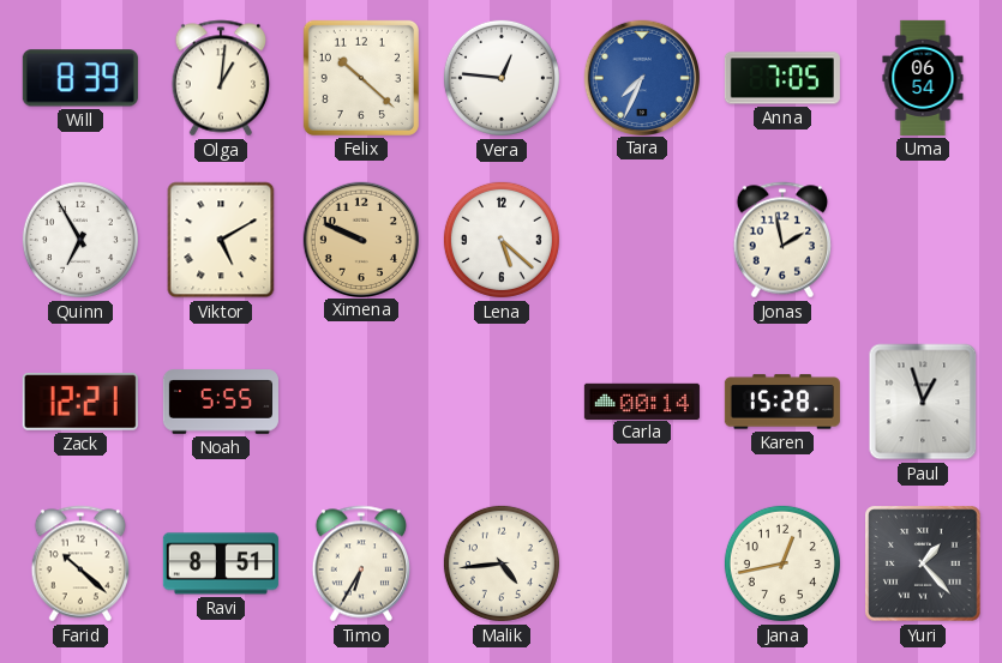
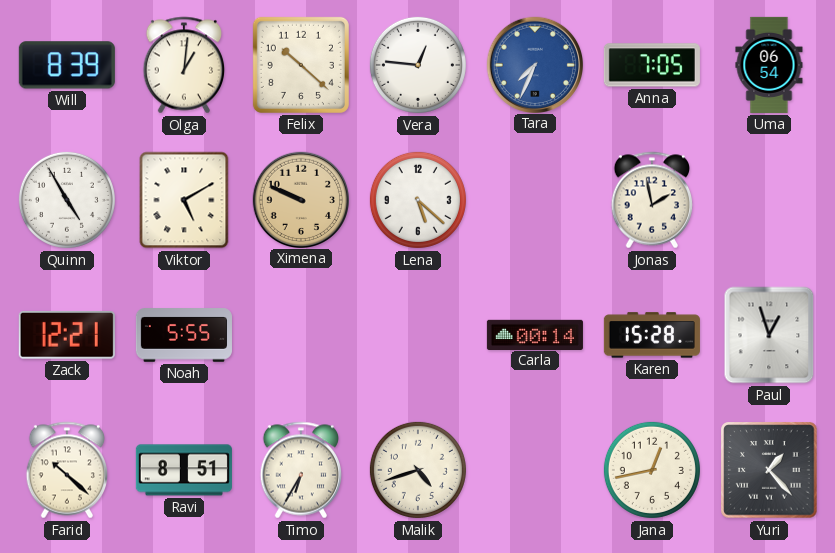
Quinn: 6:55 -> 4:55
Malik: 4:44 -> 4:42
